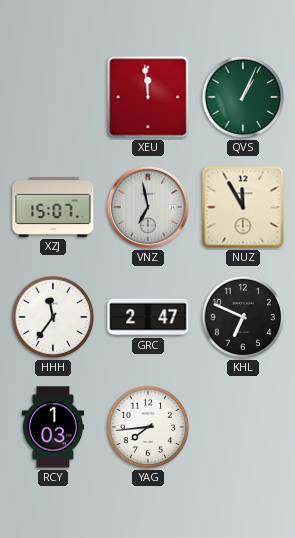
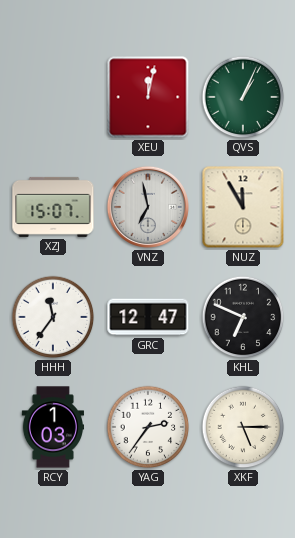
XEU: 11:59 -> 12:02
GRC: 2:47 -> 12:47
YAG: 7:44 -> 2:36
XKF: none -> 5:15
